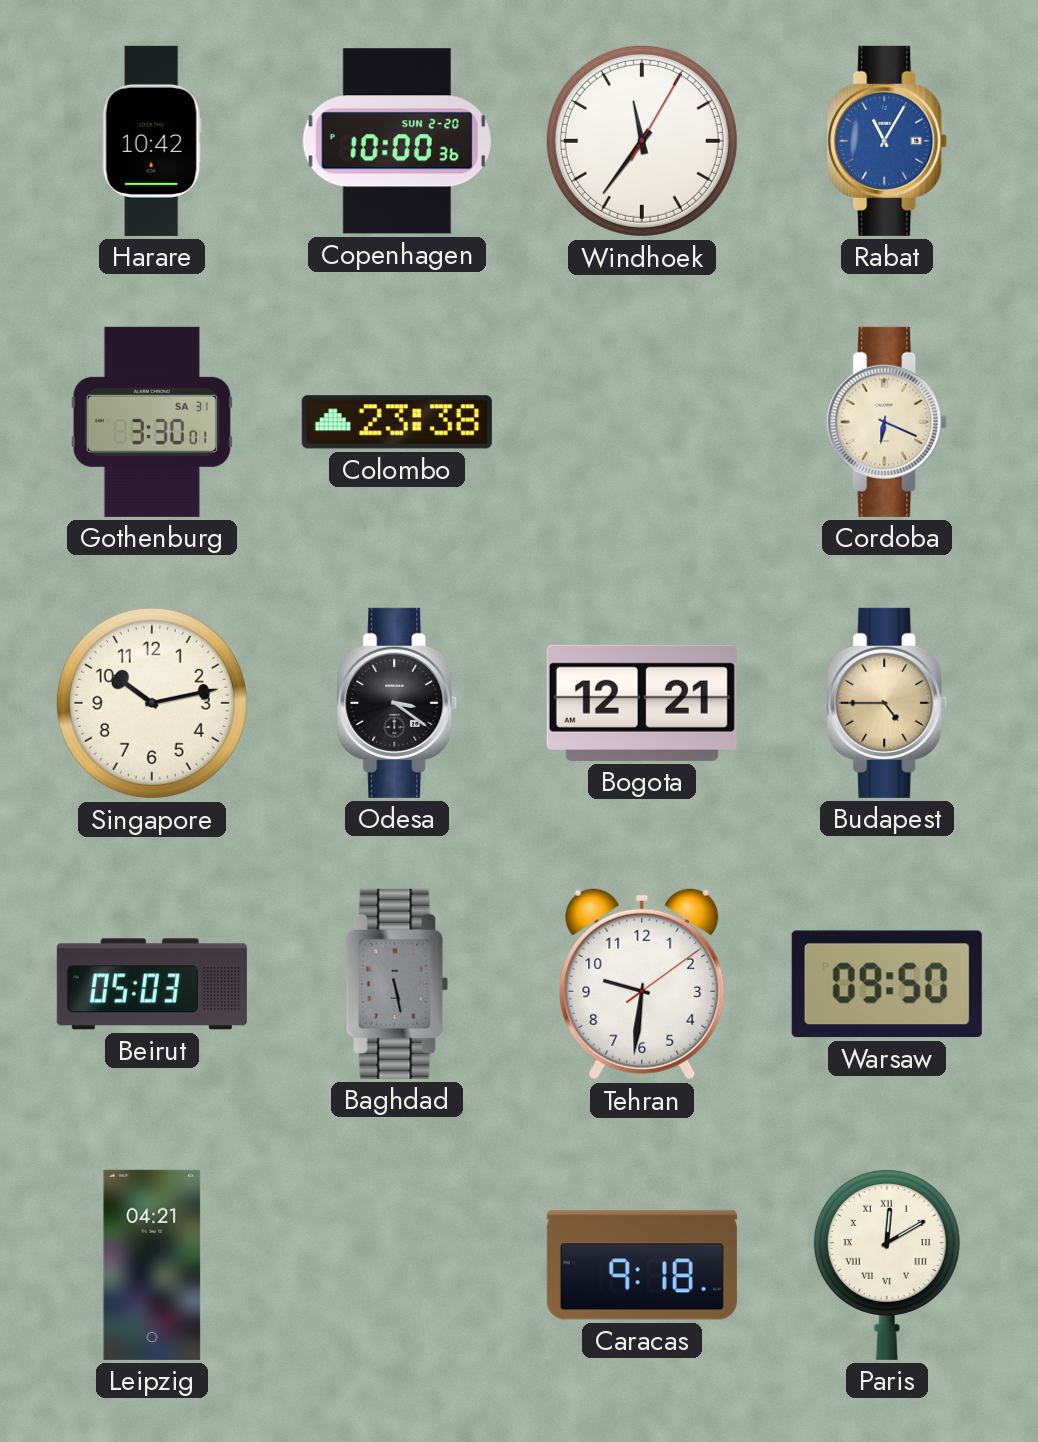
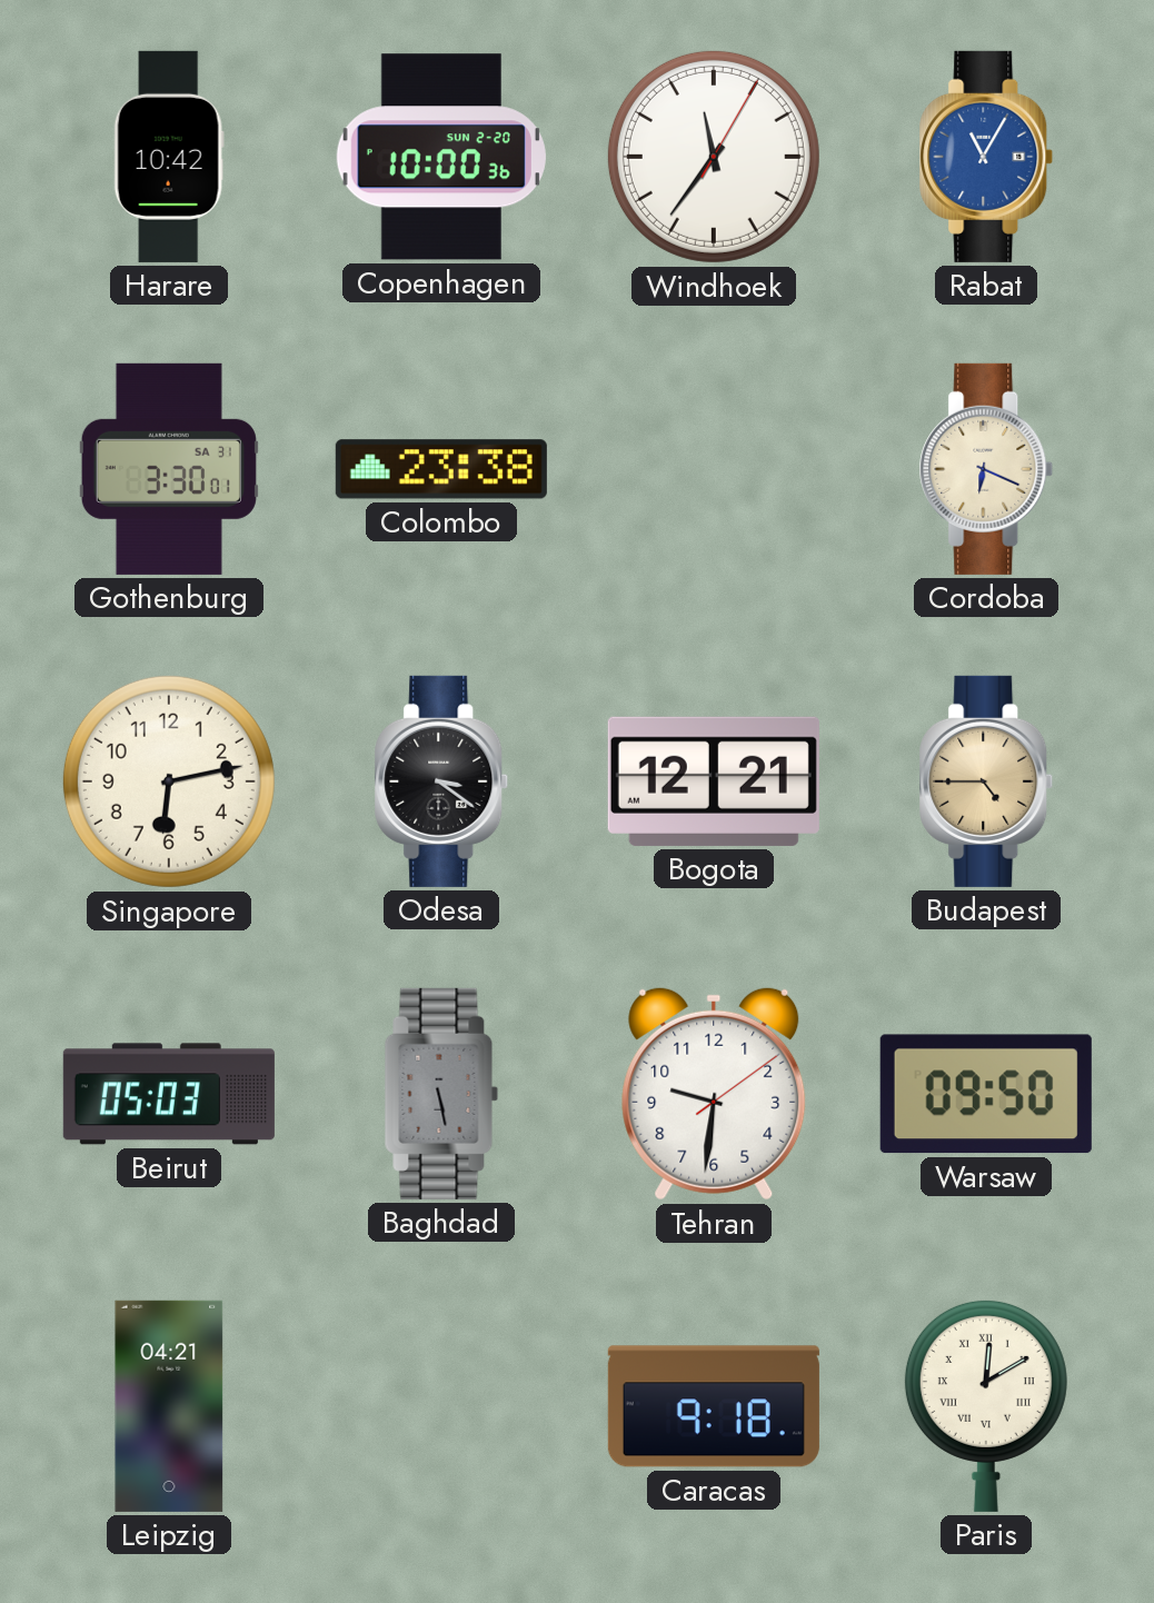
Singapore: 10:13 -> 6:13
